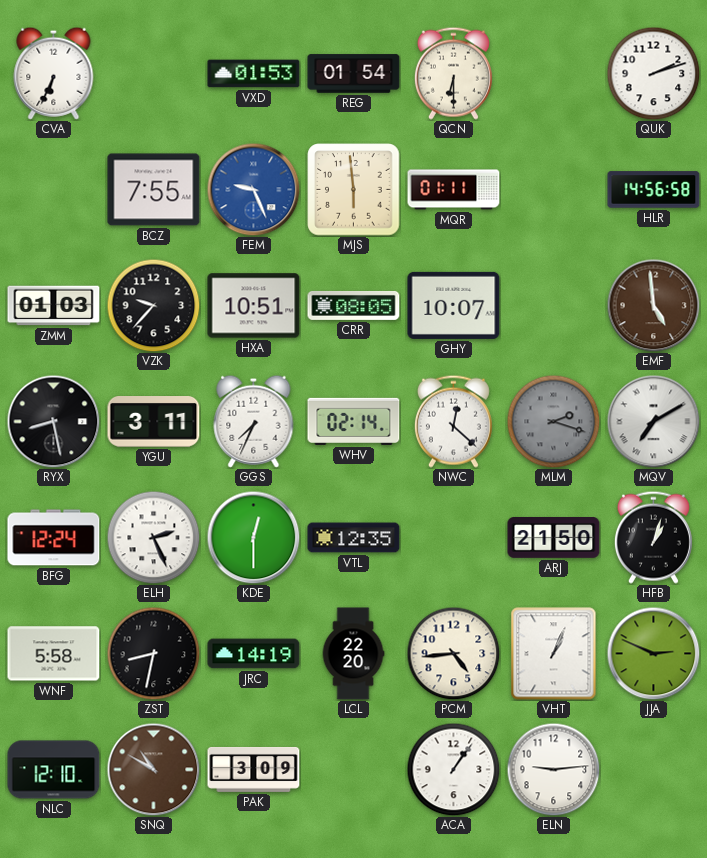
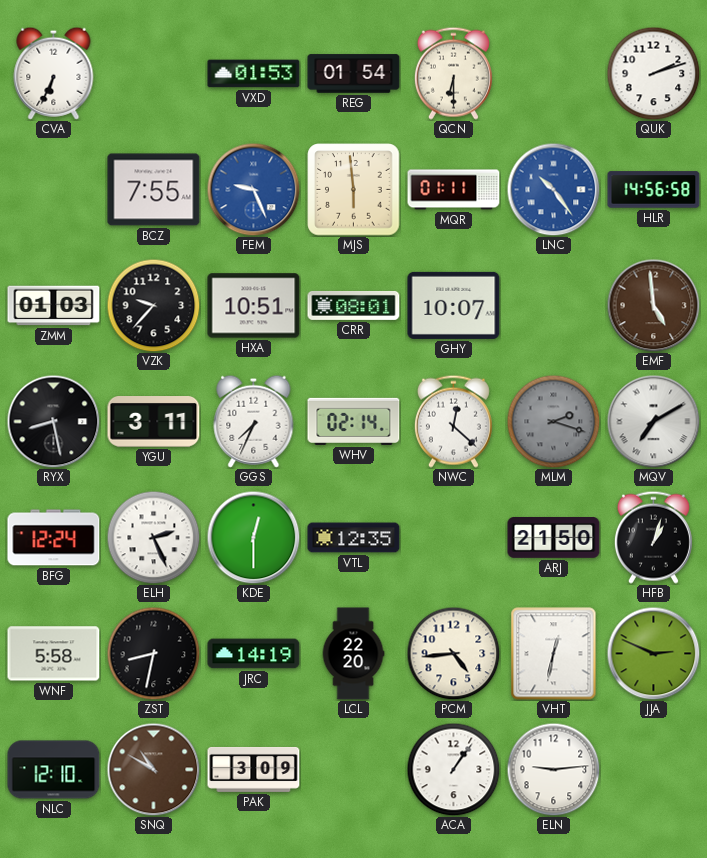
LNC: none -> 10:24
CRR: 08:05 -> 08:01
VHT: 1:04 -> 12:32
